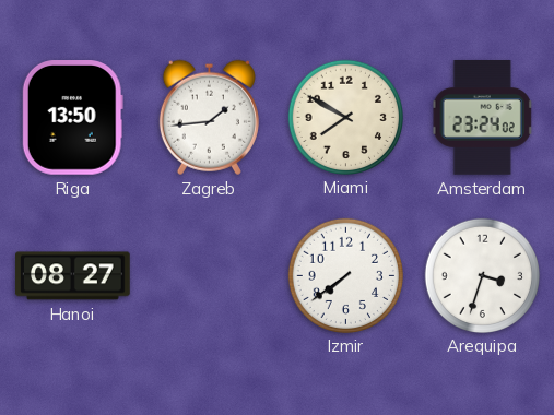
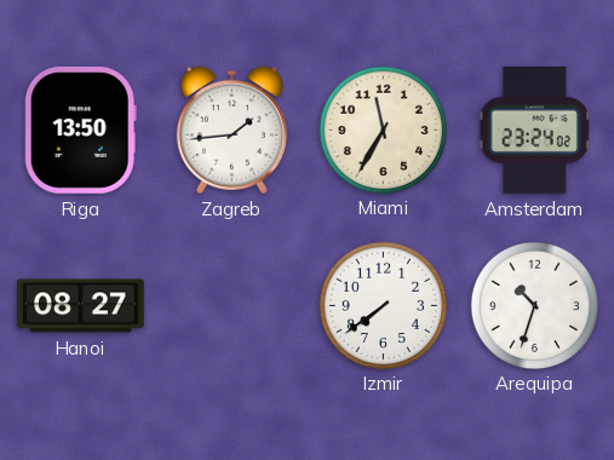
Miami: 7:50 -> 11:35
Arequipa: 3:33 -> 10:33
